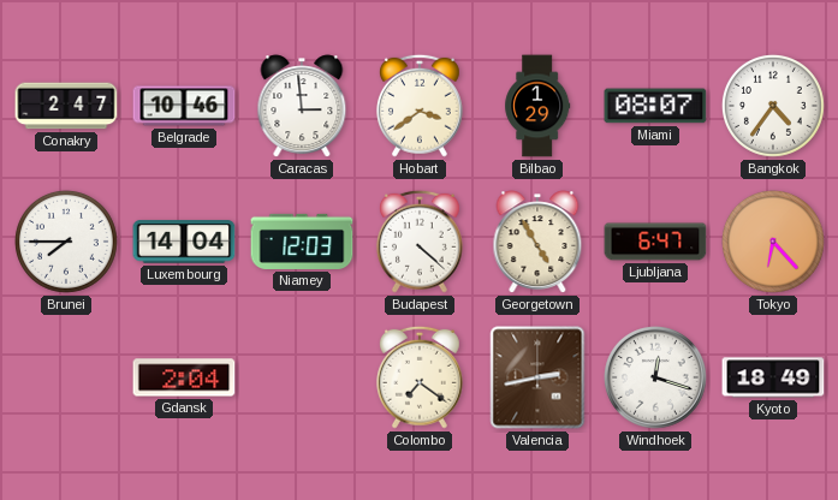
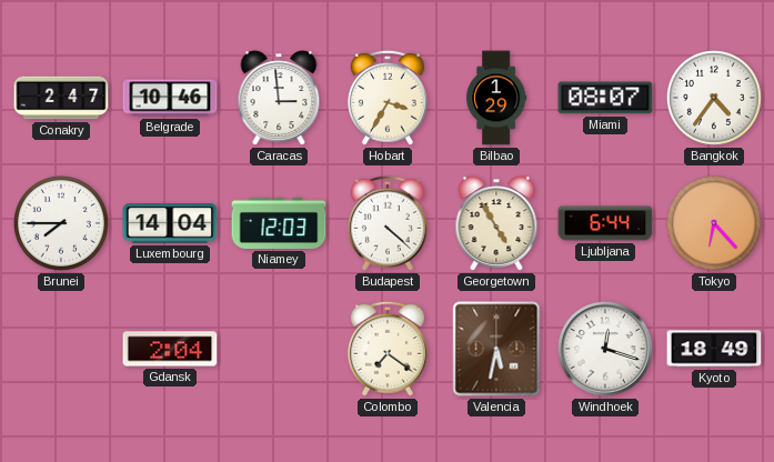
Hobart: 3:39 -> 3:35
Ljubljana: 6:47 -> 6:44
Valencia: 2:43 -> 5:32
